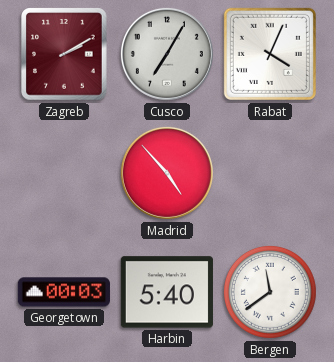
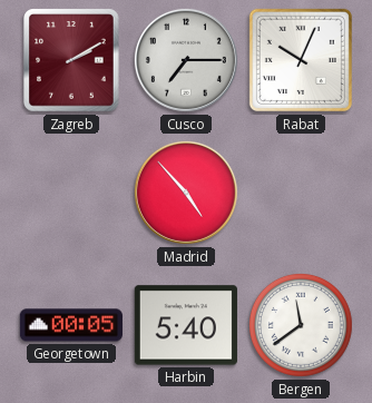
Cusco: 7:05 -> 7:15
Rabat: 4:04 -> 10:04
Georgetown: 00:03 -> 00:05
